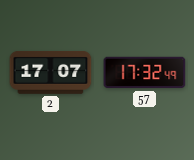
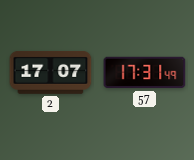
57: 17:32 -> 17:31
